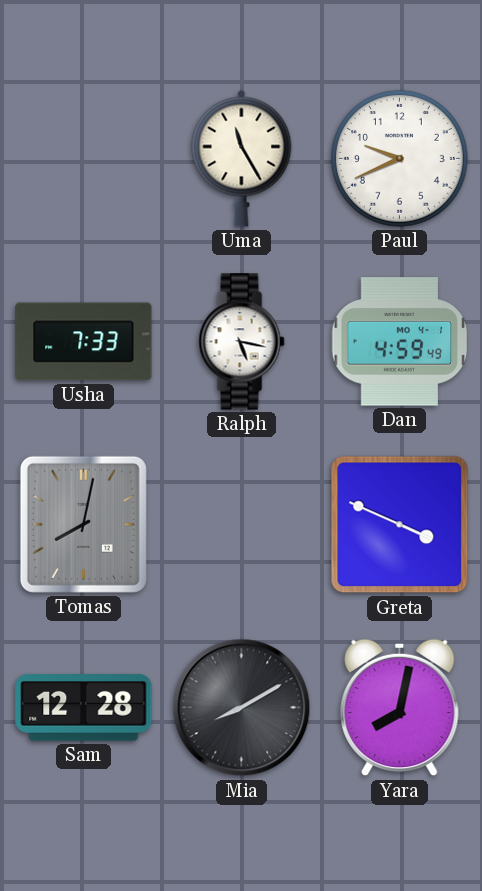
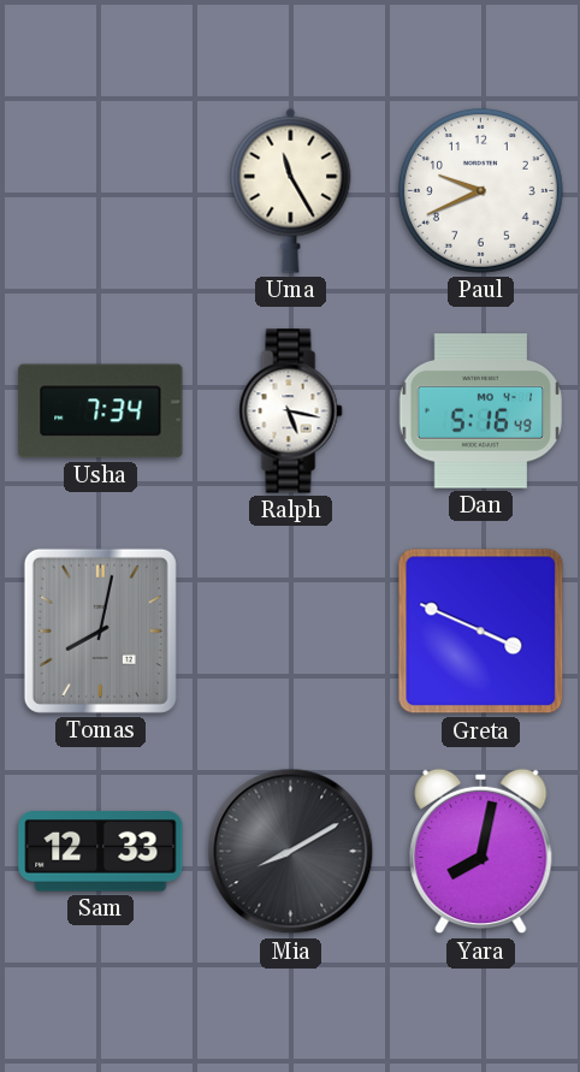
Usha: 7:33 -> 7:34
Dan: 4:59 -> 5:16
Sam: 12:28 -> 12:33
